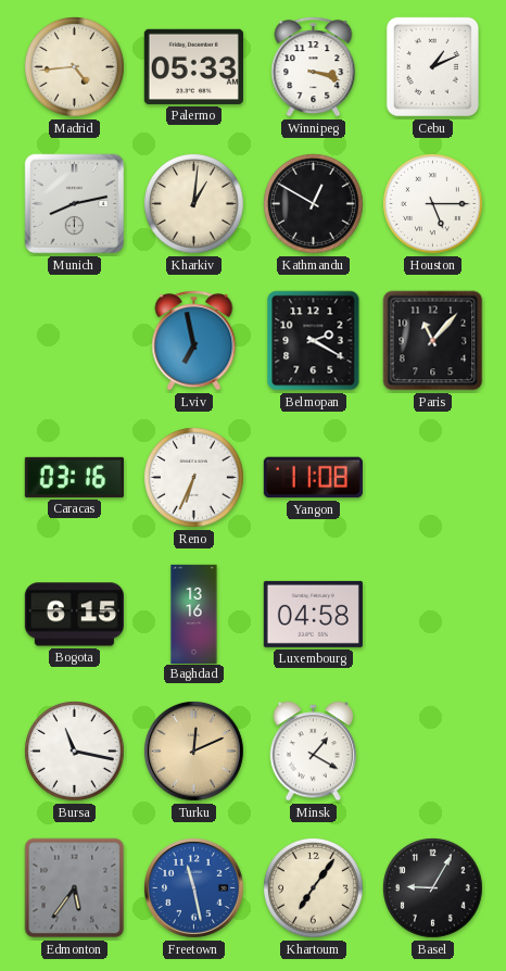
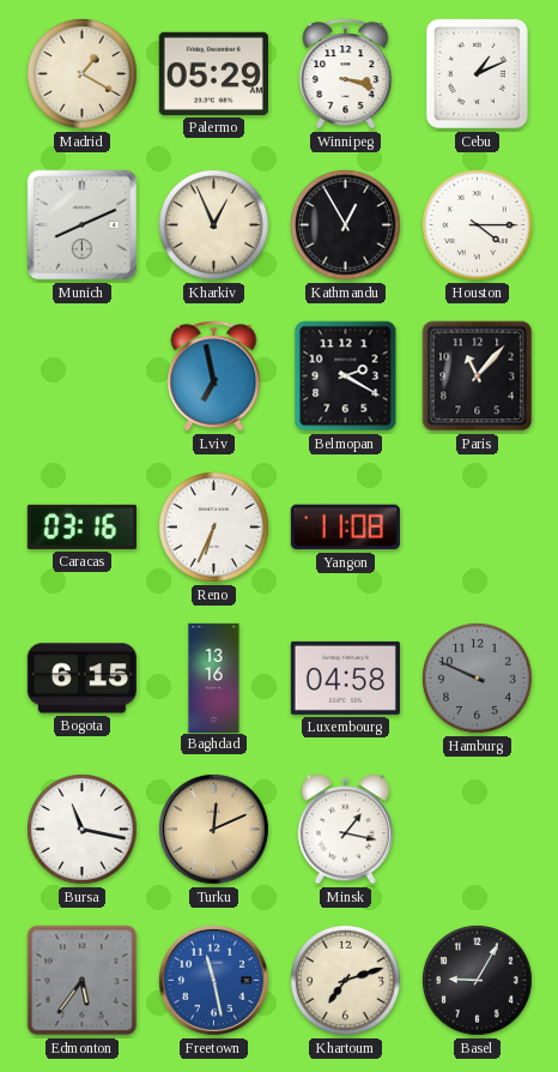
Madrid: 4:44 -> 1:20
Palermo: 05:33 -> 05:29
Munich: 8:13 -> 8:11
Kharkiv: 1:01 -> 12:56
Kathmandu: 12:50 -> 12:55
Houston: 5:15 -> 4:15
Hamburg: none -> 9:49
Minsk: 1:20 -> 1:17
Khartoum: 7:06 -> 7:12
